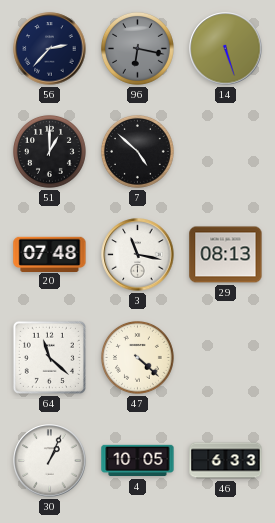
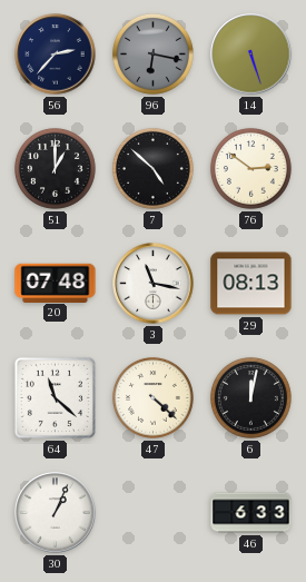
76: none -> 2:51
6: none -> 12:02
4: 10:05 -> none
